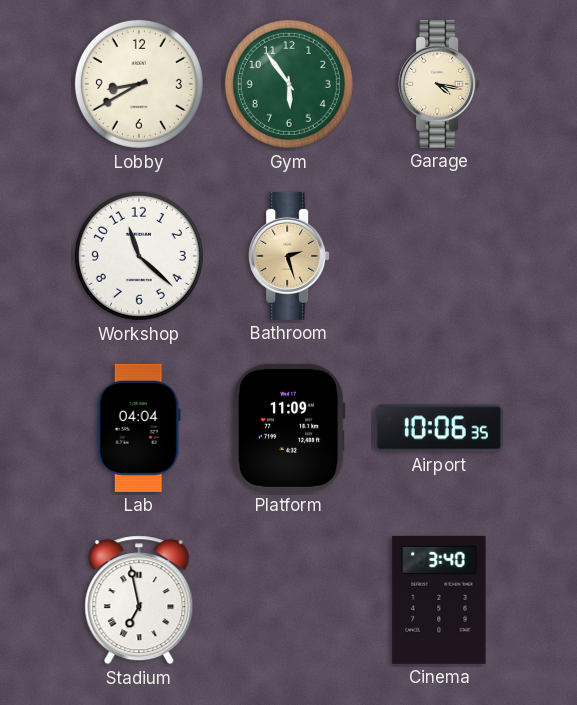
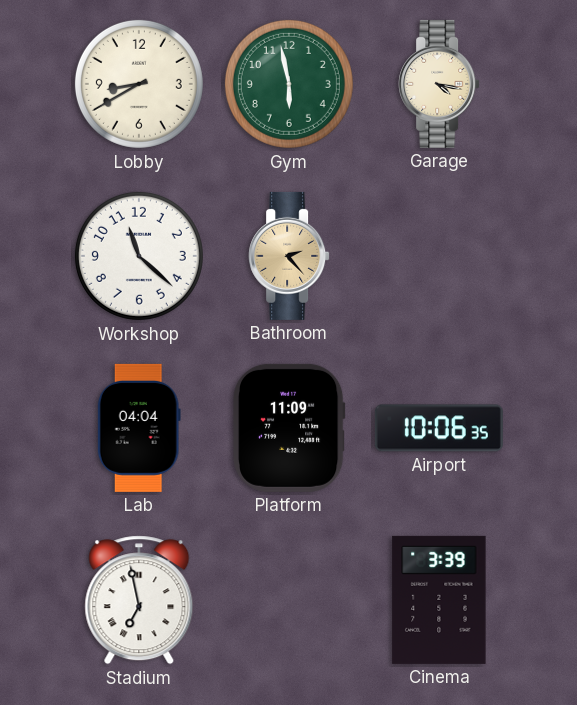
Gym: 5:54 -> 5:58
Bathroom: 2:27 -> 2:23
Cinema: 3:40 -> 3:39
